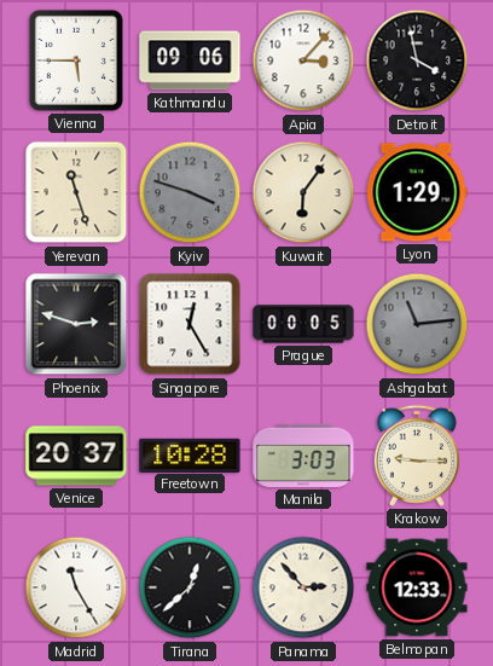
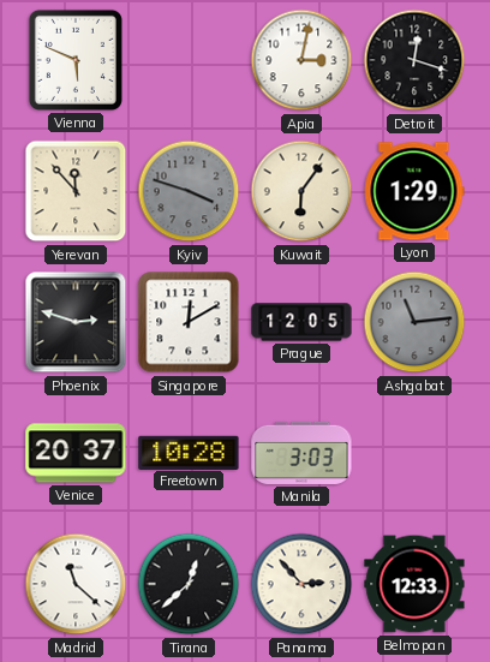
Vienna: 5:45 -> 5:49
Kathmandu: 09:06 -> none
Apia: 3:07 -> 3:02
Detroit: 3:58 -> 12:18
Yerevan: 11:27 -> 11:53
Singapore: 12:25 -> 12:10
Prague: 00:05 -> 12:05
Krakow: 9:15 -> none
Madrid: 11:25 -> 11:22
